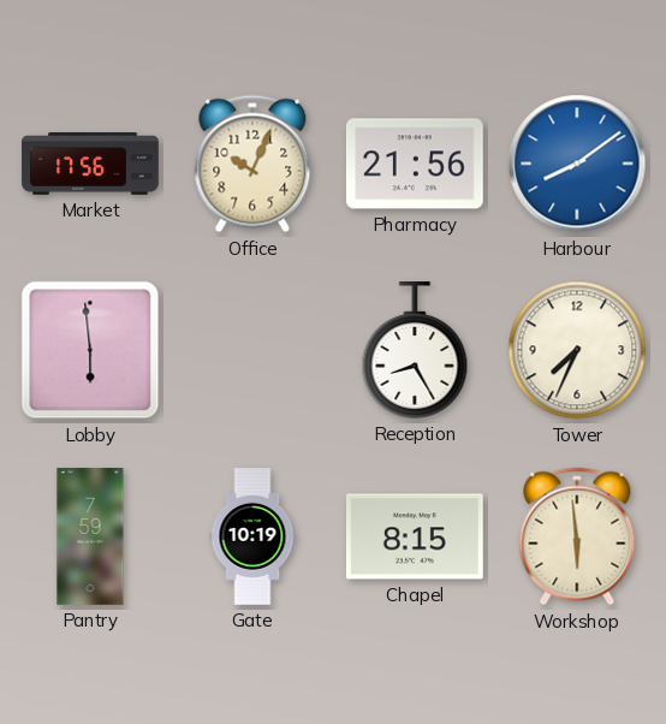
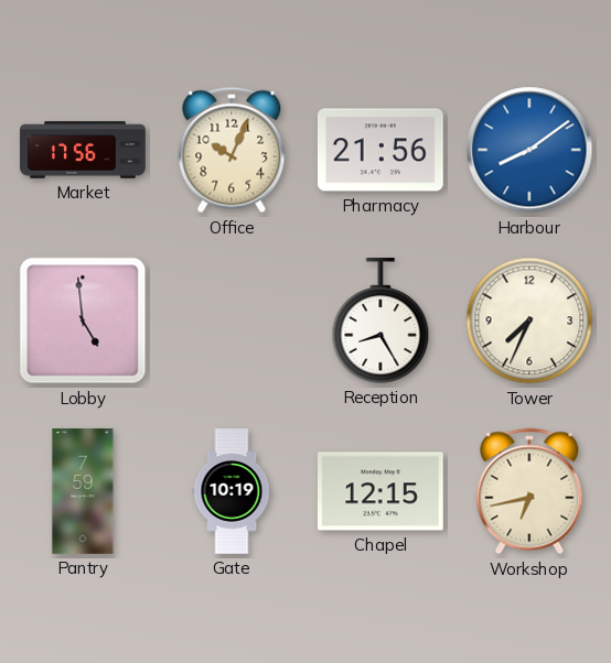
Lobby: 5:59 -> 4:59
Chapel: 8:15 -> 12:15
Workshop: 5:59 -> 6:43
